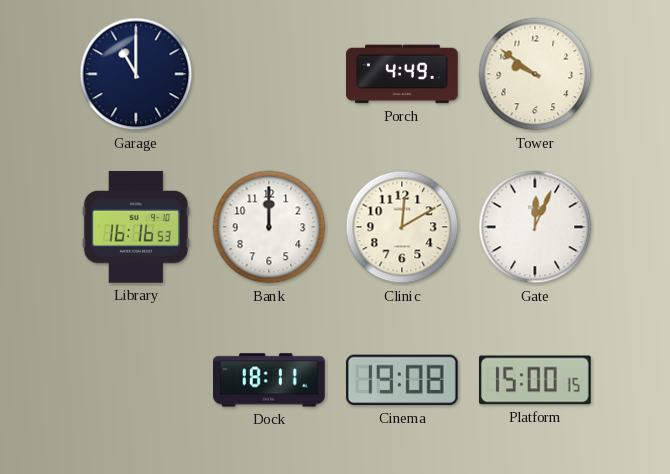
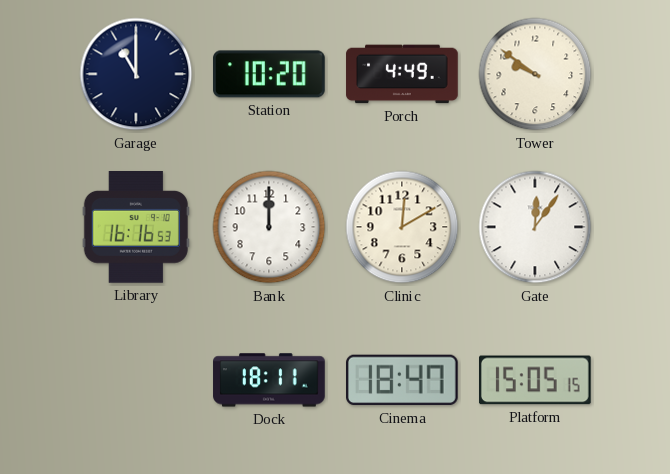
Station: none -> 10:20
Gate: 12:04 -> 12:06
Cinema: 19:08 -> 18:47
Platform: 15:00 -> 15:05
